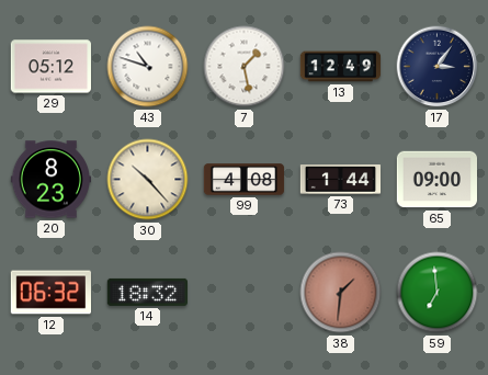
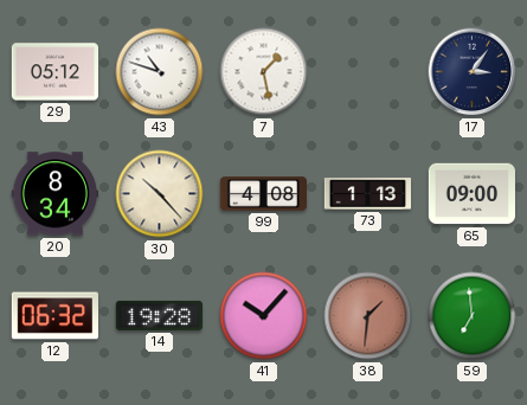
13: 12:49 -> none
20: 8:23 -> 8:34
73: 1:44 -> 1:13
14: 18:32 -> 19:28
41: none -> 10:07
